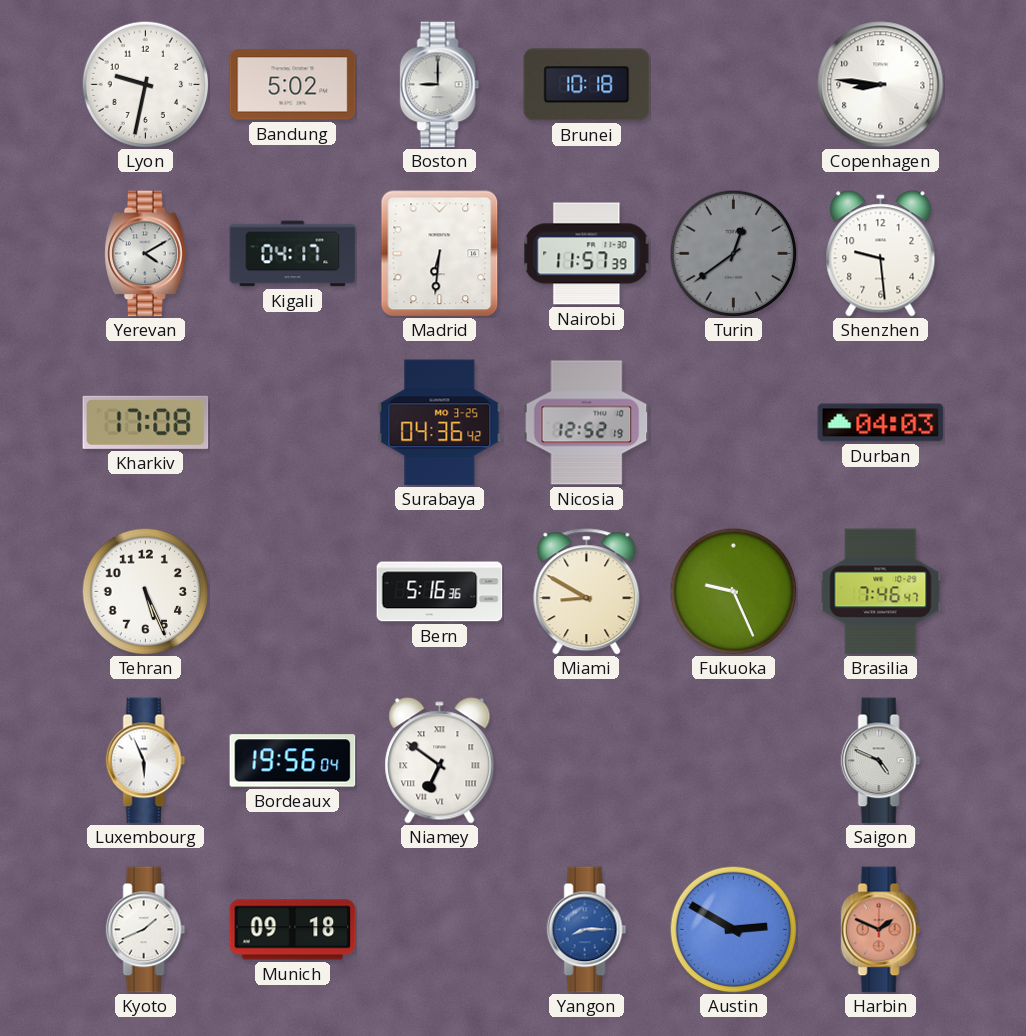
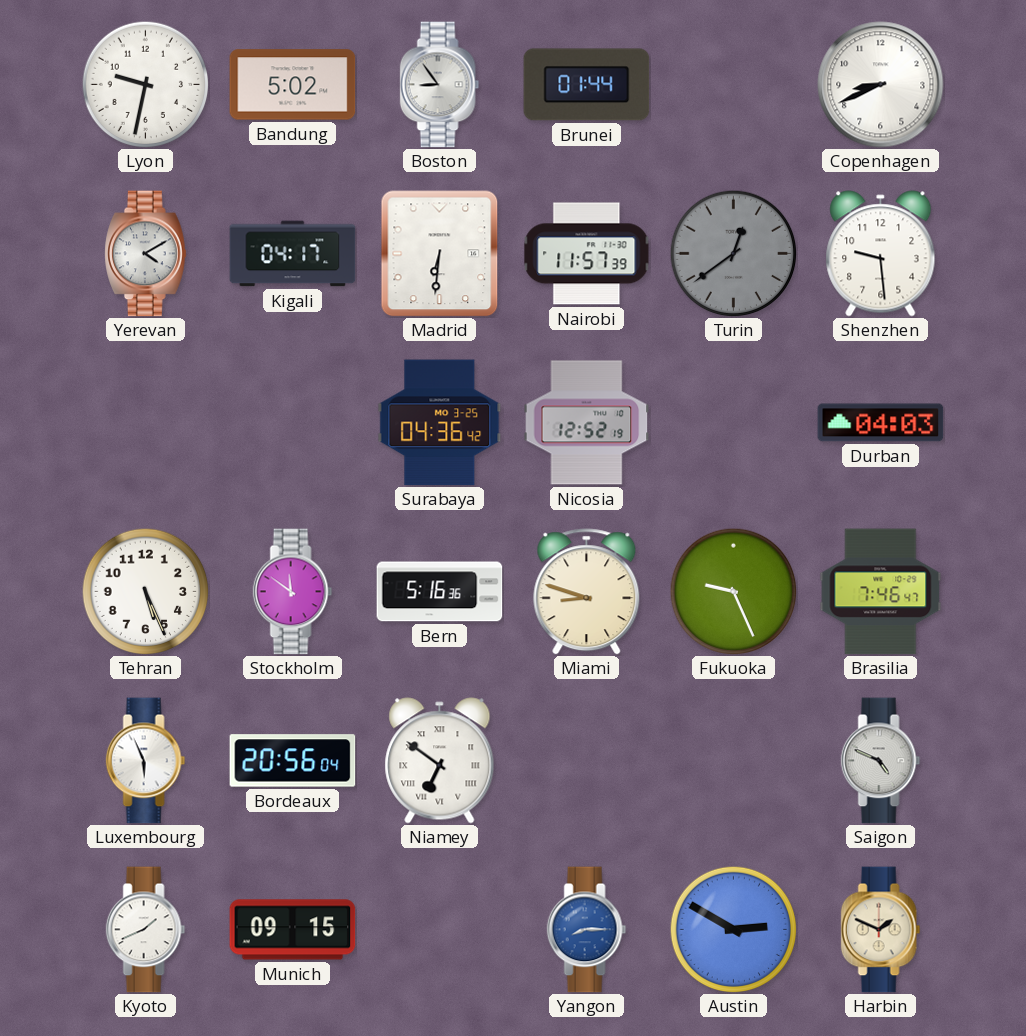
Boston: 9:00 -> 8:54
Brunei: 10:18 -> 01:44
Copenhagen: 8:46 -> 8:41
Kharkiv: 17:08 -> none
Stockholm: none -> 11:51
Miami: 8:50 -> 8:48
Bordeaux: 19:56 -> 20:56
Munich: 09:18 -> 09:15
Harbin dial: salmon -> cream
